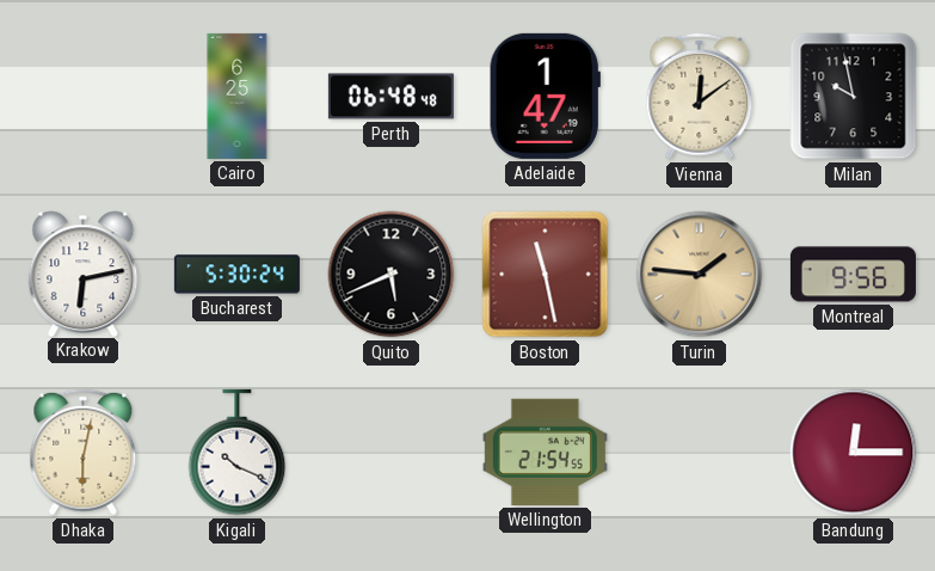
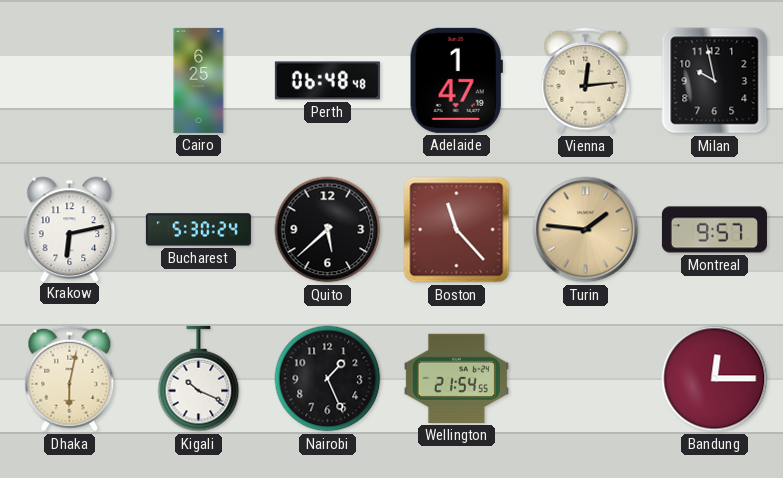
Vienna: 12:09 -> 12:14
Quito: 5:41 -> 5:38
Boston: 11:28 -> 11:23
Montreal: 9:56 -> 9:57
Nairobi: none -> 1:26
